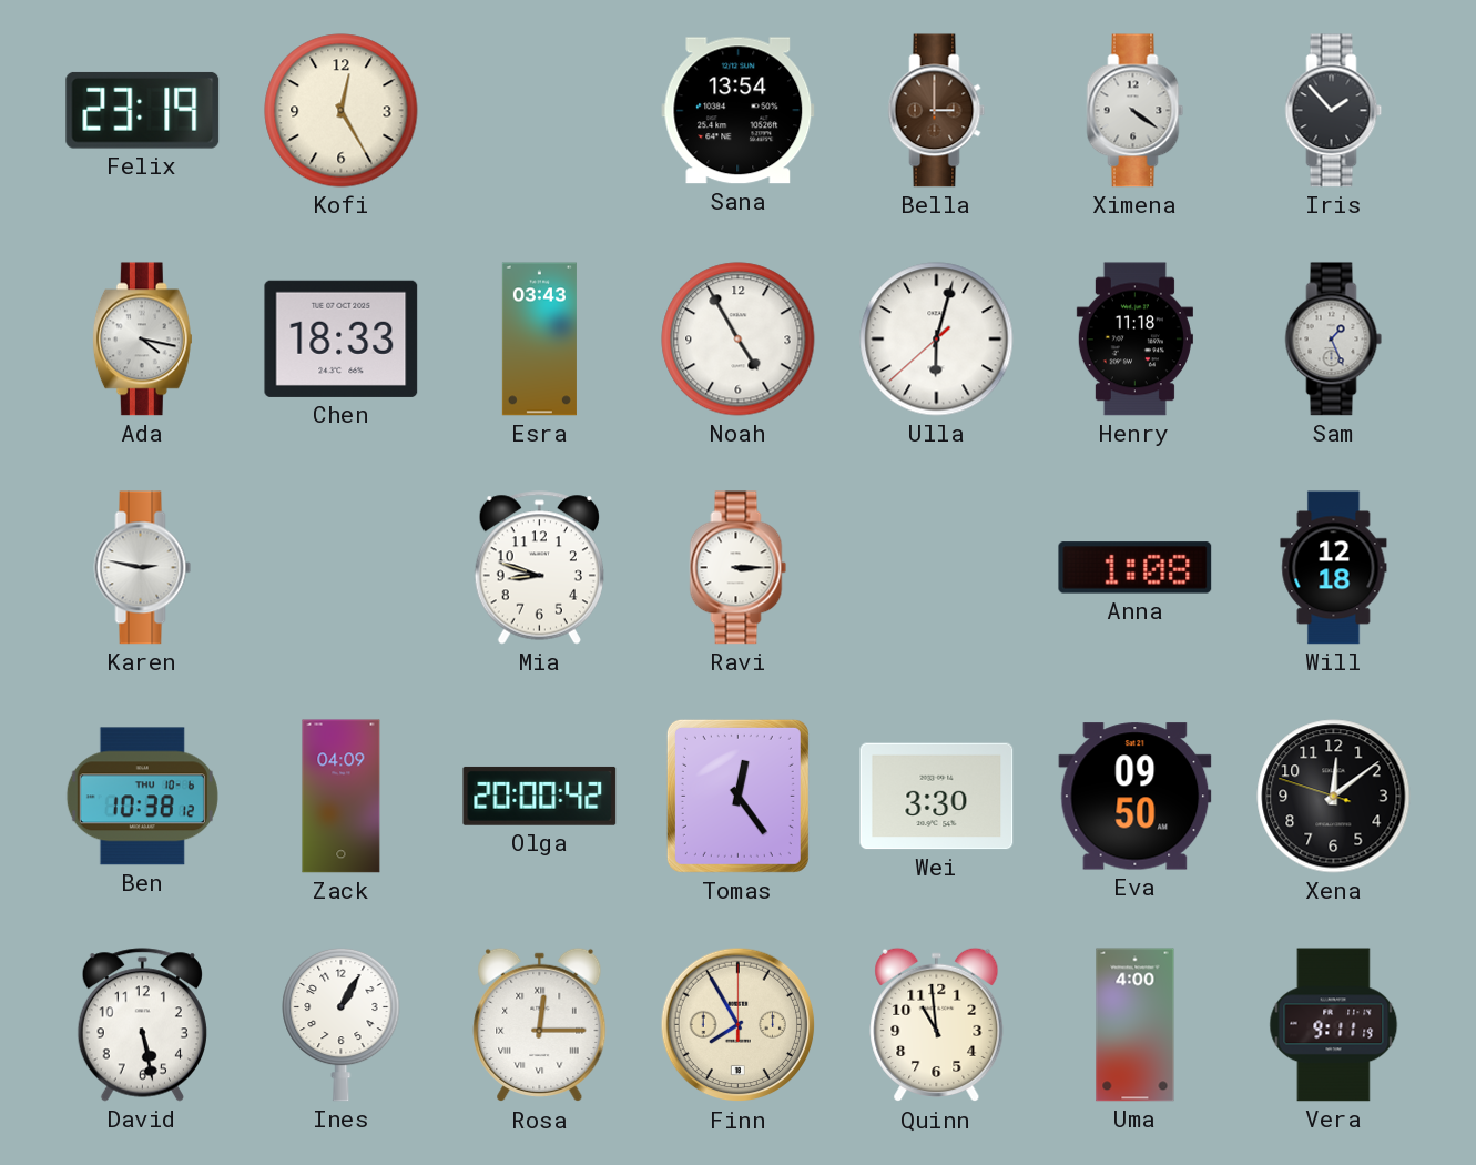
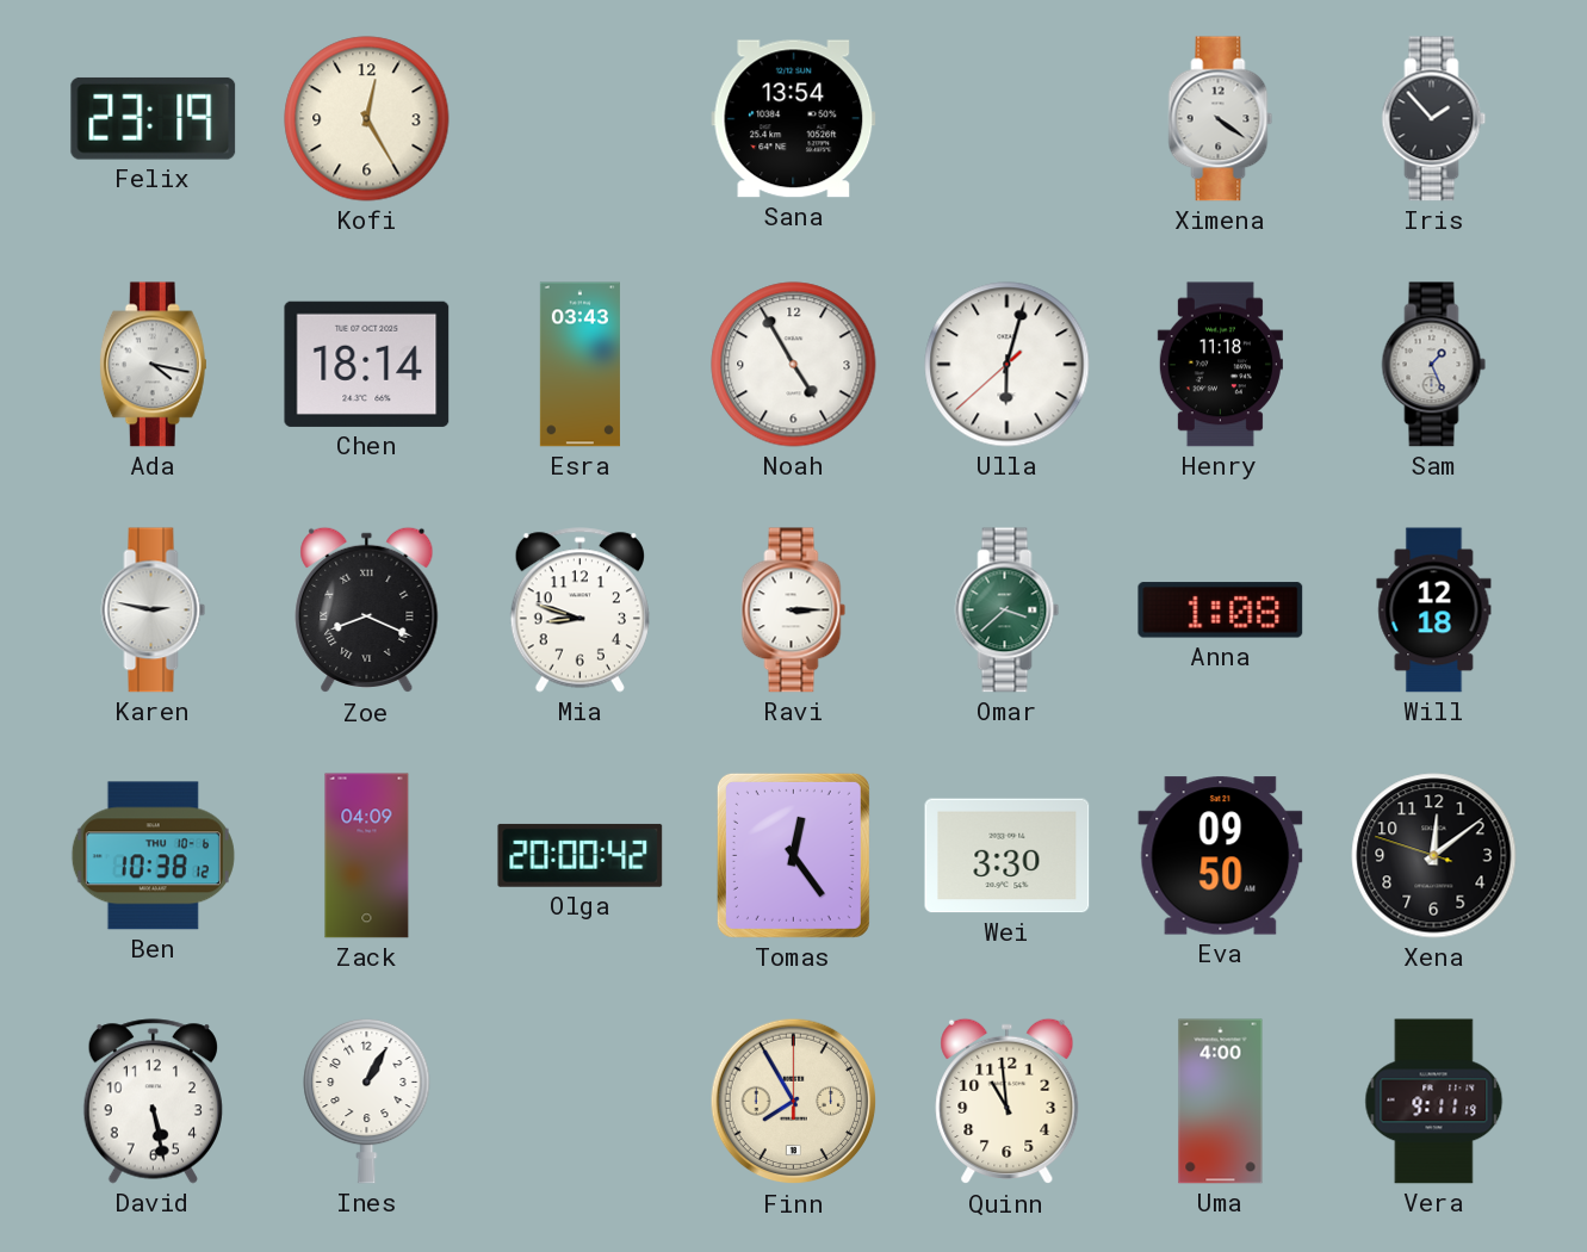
Bella: 3:00 -> none
Chen: 18:33 -> 18:14
Zoe: none -> 8:19
Omar: none -> 3:38
Rosa: 12:15 -> none
